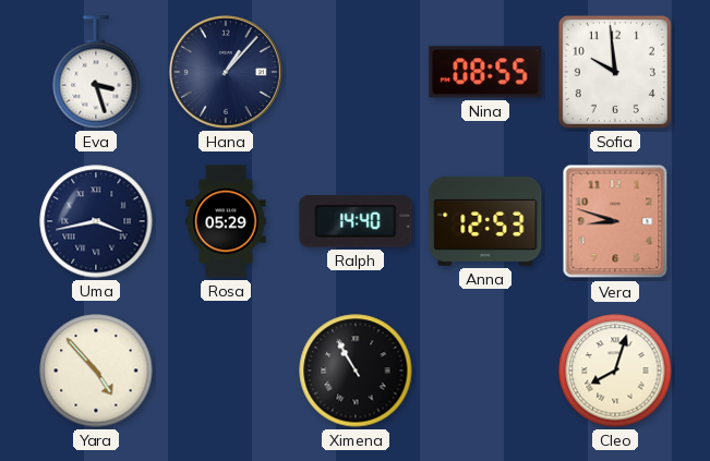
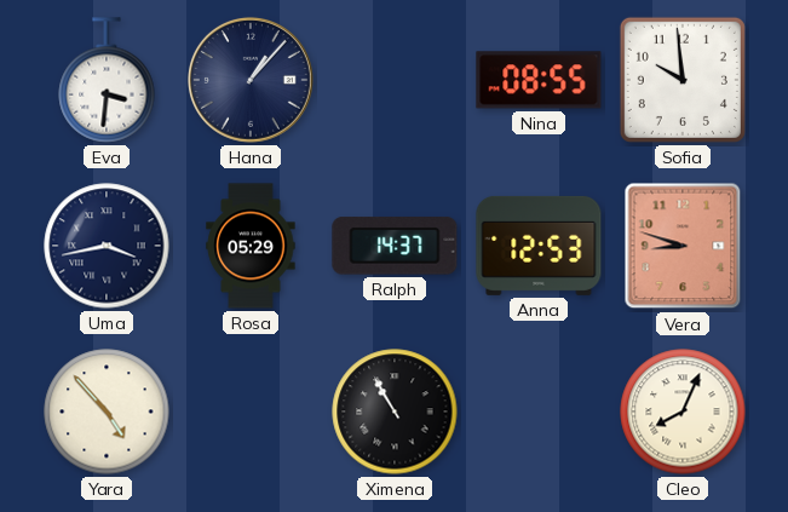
Eva: 3:27 -> 3:31
Ralph: 14:40 -> 14:37
Cleo: 8:03 -> 8:04
